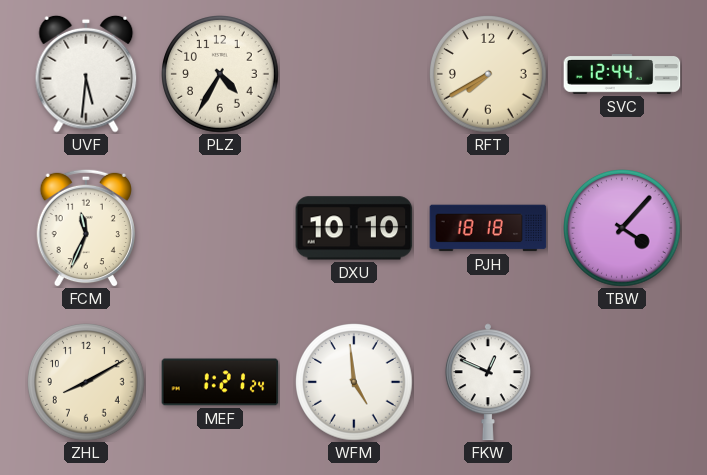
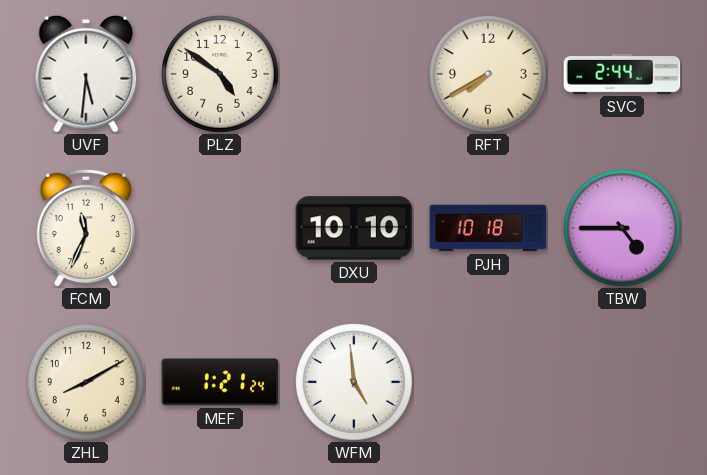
PLZ: 4:35 -> 4:51
SVC: 12:44 -> 2:44
PJH: 18:18 -> 10:18
TBW: 4:07 -> 4:45
FKW: 12:49 -> none
